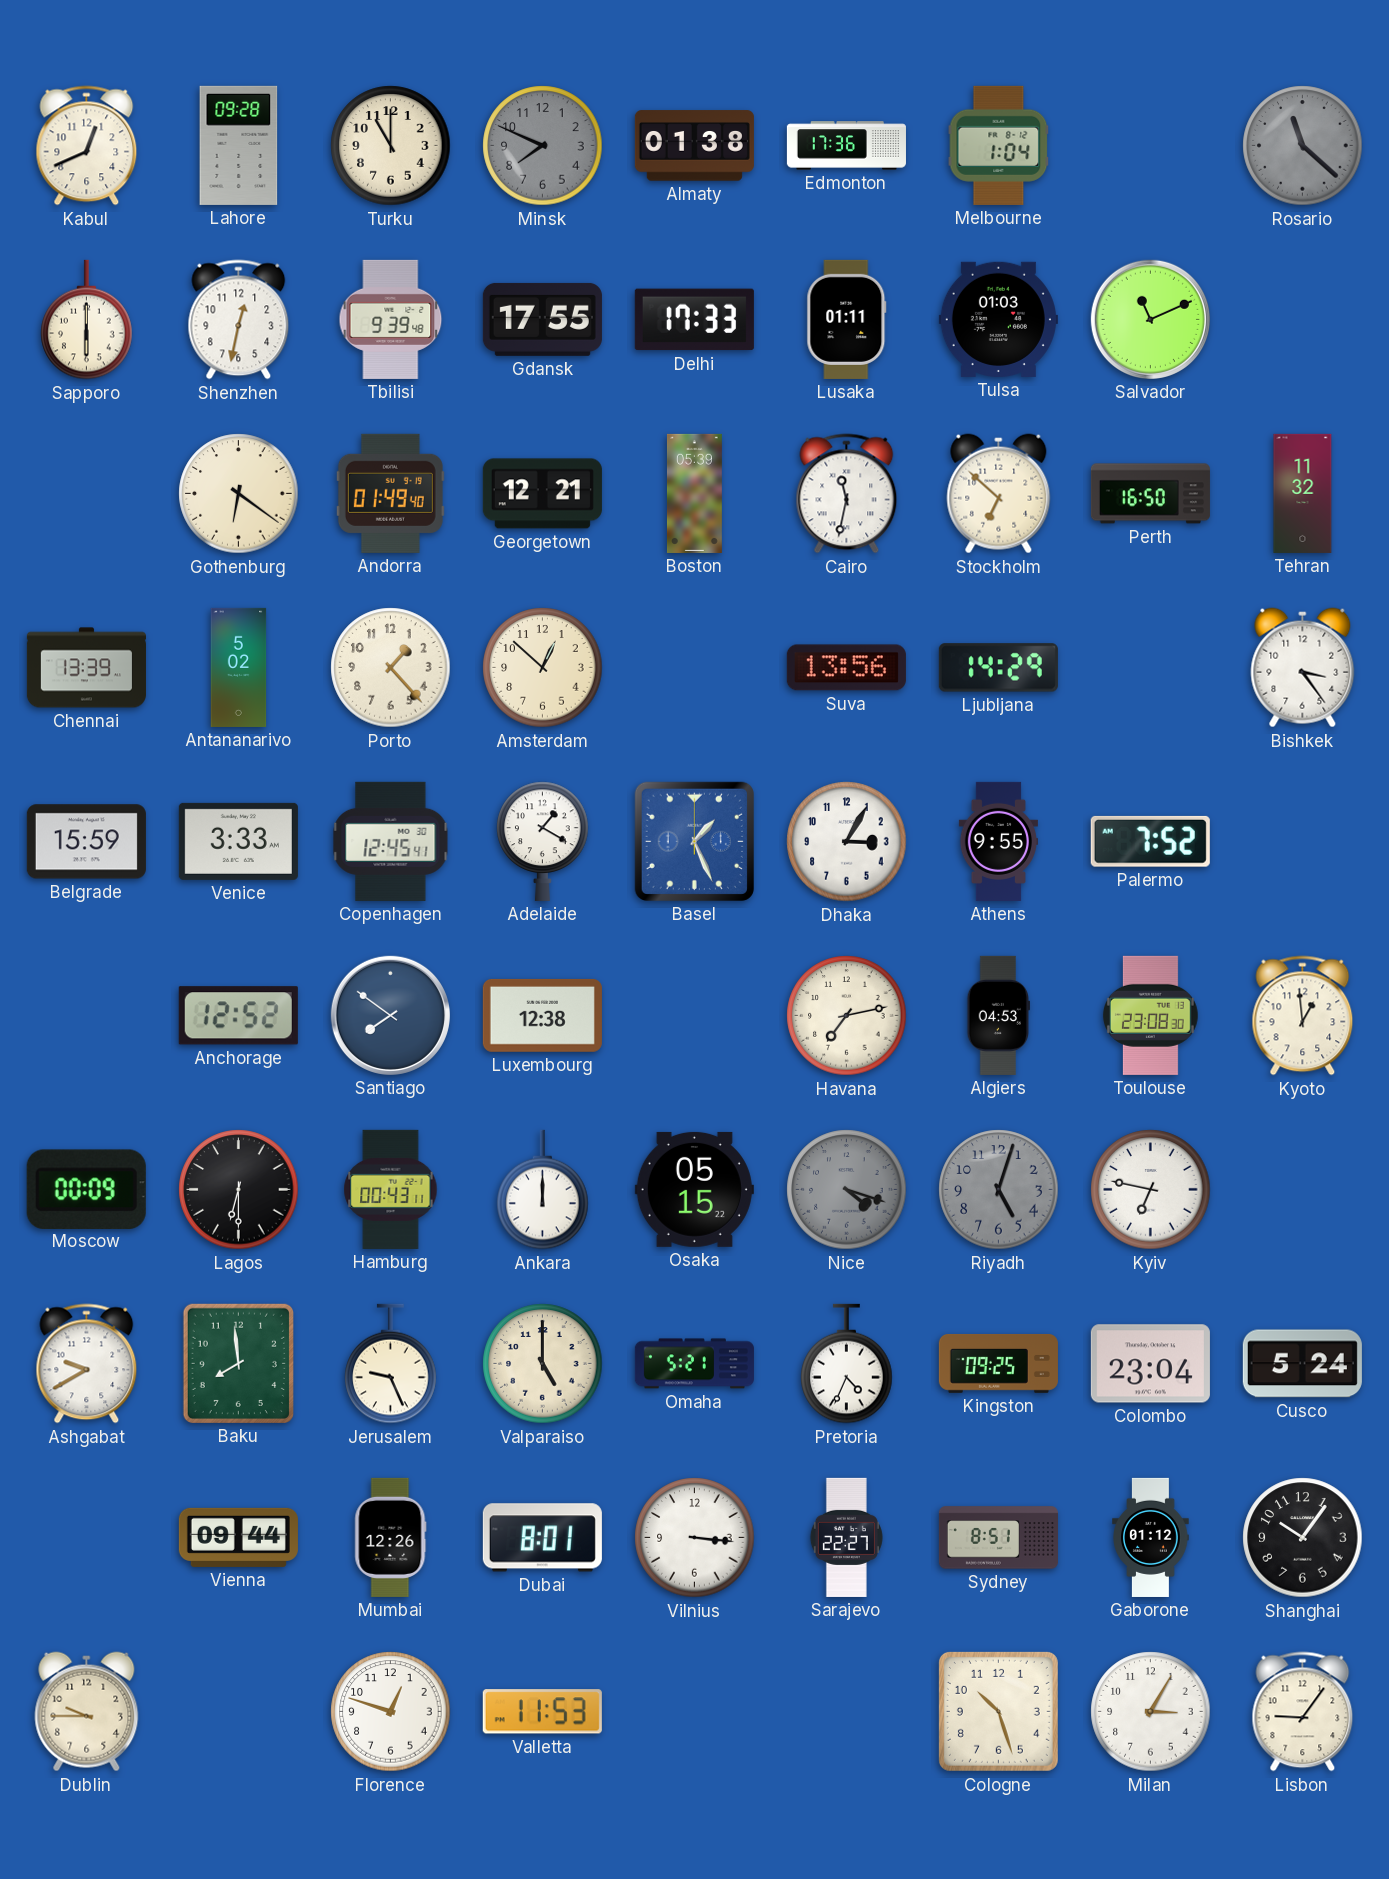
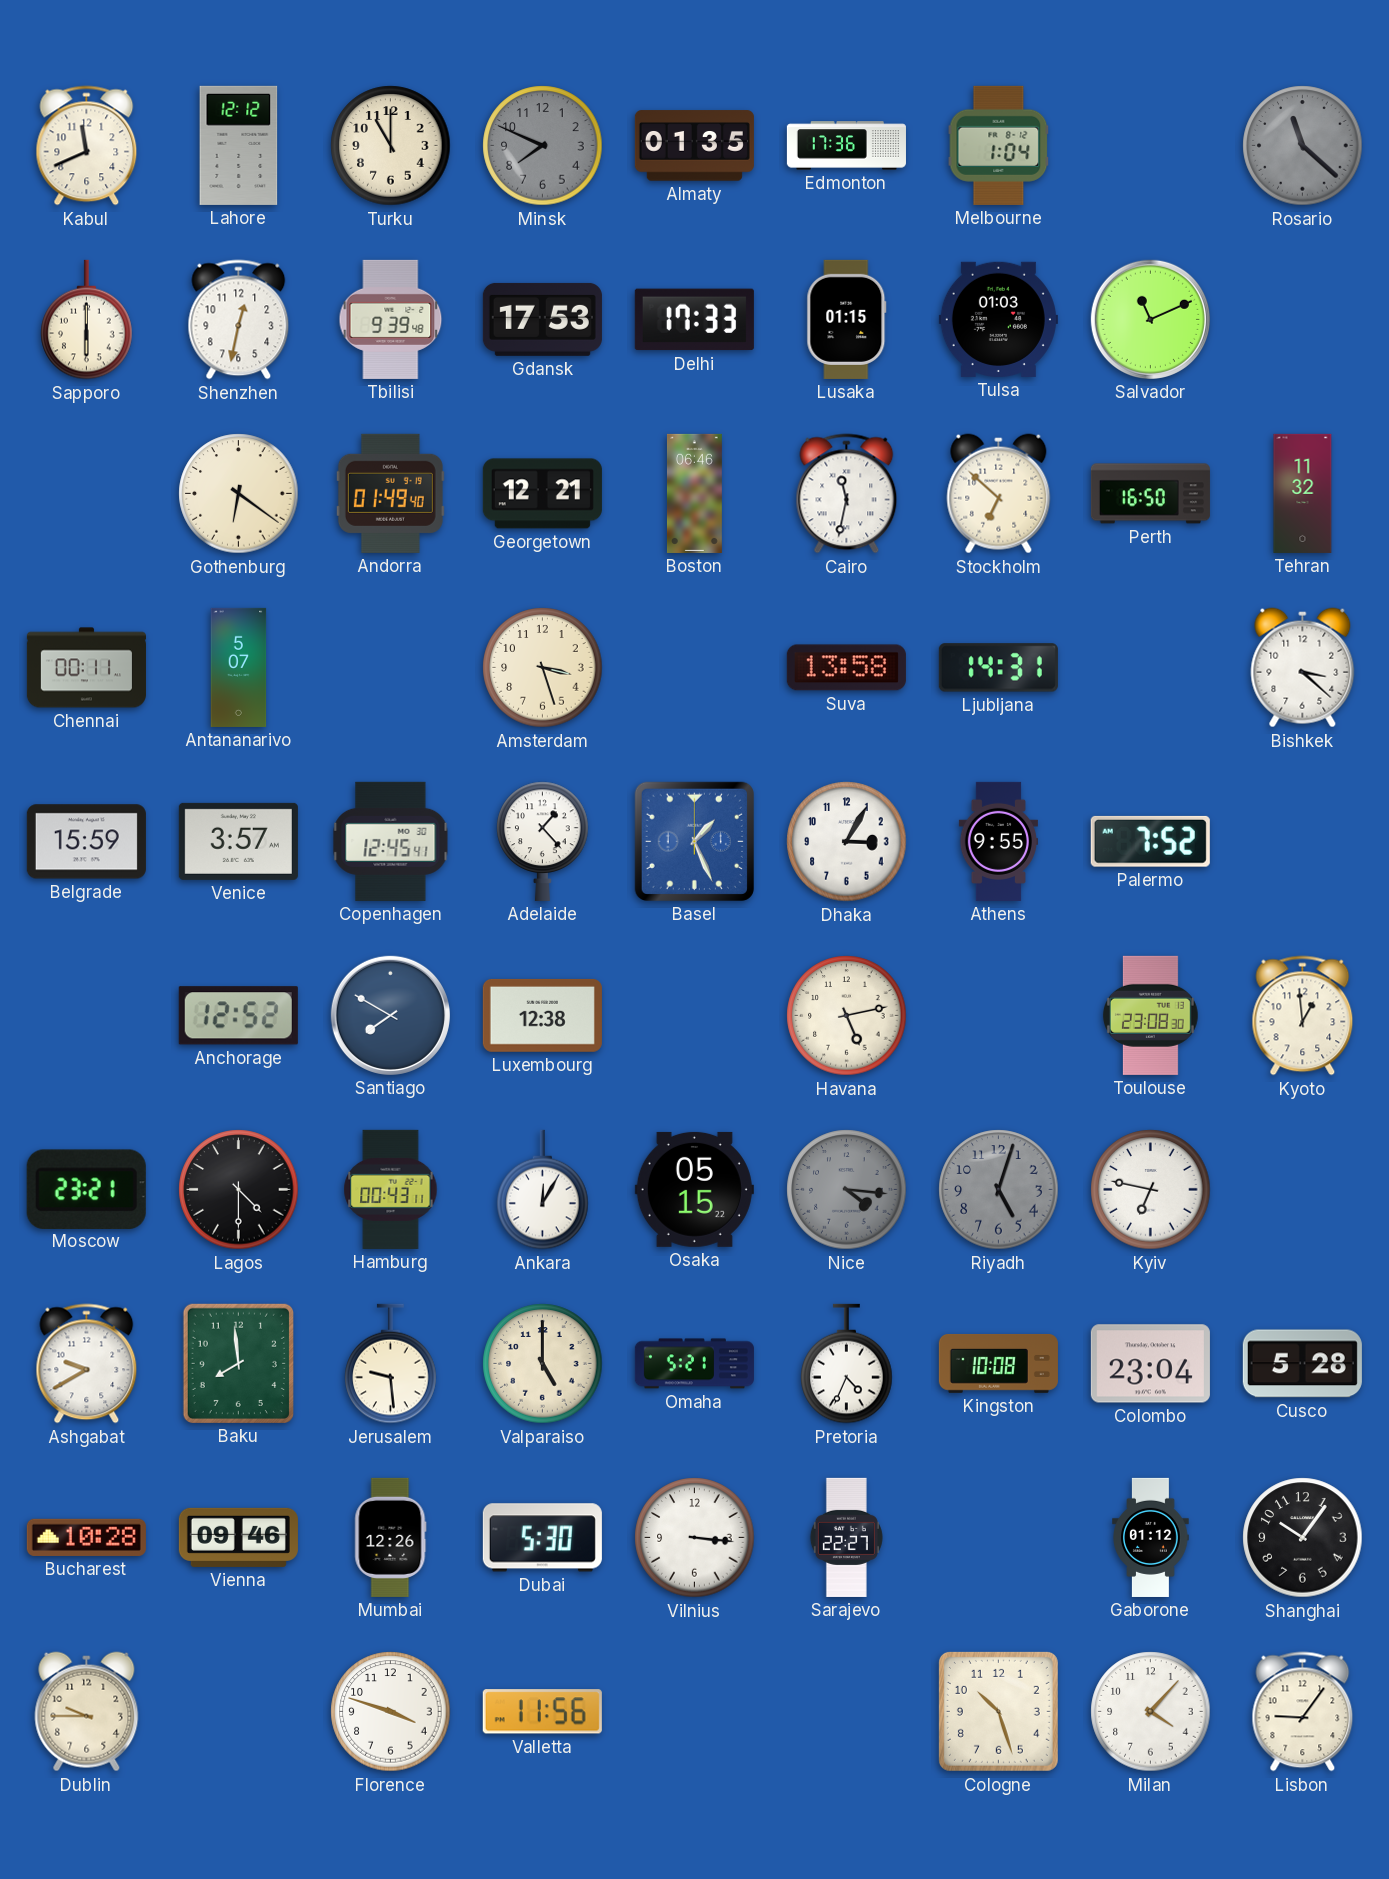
Kabul: 12:41 -> 11:41
Lahore: 09:28 -> 12:12
Almaty: 01:38 -> 01:35
Gdansk: 17:55 -> 17:53
Lusaka: 01:11 -> 01:15
Boston: 05:39 -> 06:46
Chennai: 13:39 -> 00:11
Antananarivo: 5:02 -> 5:07
Porto: 1:23 -> none
Amsterdam: 12:52 -> 3:27
Suva: 13:56 -> 13:58
Ljubljana: 14:29 -> 14:31
Bishkek: 3:24 -> 3:22
Venice: 3:33 -> 3:57
Adelaide: 1:20 -> 1:23
Santiago: 7:51 -> 7:50
Havana: 7:13 -> 5:13
Algiers: 04:53 -> none
Moscow: 00:09 -> 23:21
Lagos: 6:30 -> 4:30
Ankara: 12:00 -> 12:05
Nice: 4:18 -> 4:16
Jerusalem: 9:26 -> 9:29
Kingston: 09:25 -> 10:08
Cusco: 5:24 -> 5:28
Bucharest: none -> 10:28
Vienna: 09:44 -> 09:46
Dubai: 8:01 -> 5:30
Sydney: 8:51 -> none
Florence: 12:48 -> 3:48
Valletta: 11:53 -> 11:56
Milan: 3:05 -> 4:07
